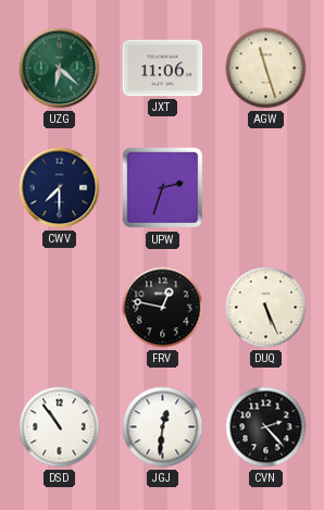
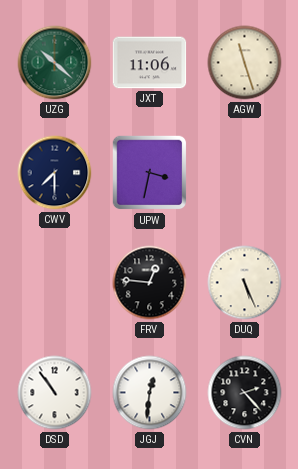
UZG: 6:22 -> 10:22
UPW: 2:33 -> 3:32
FRV: 12:47 -> 12:46
